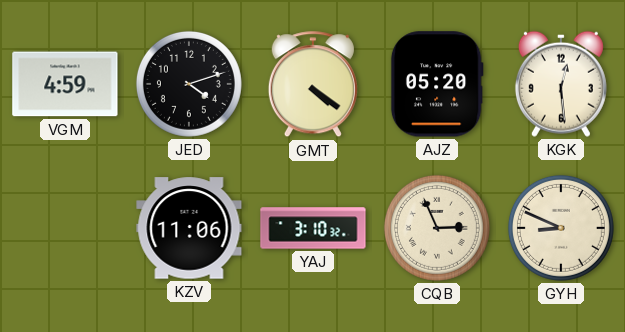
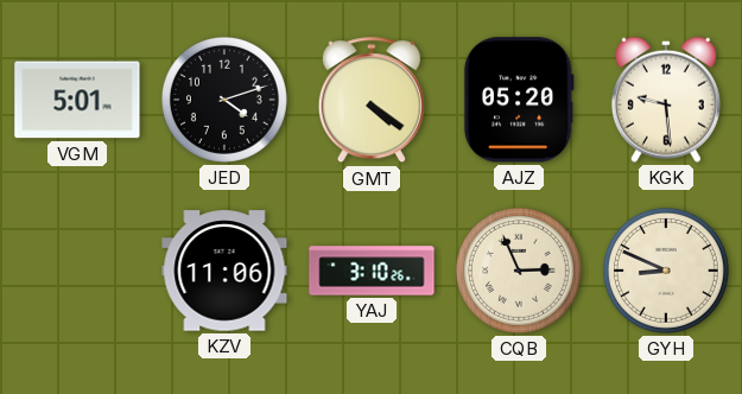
VGM: 4:59 -> 5:01
KGK: 12:29 -> 9:29
YAJ: 3:10:32 -> 3:10:26
